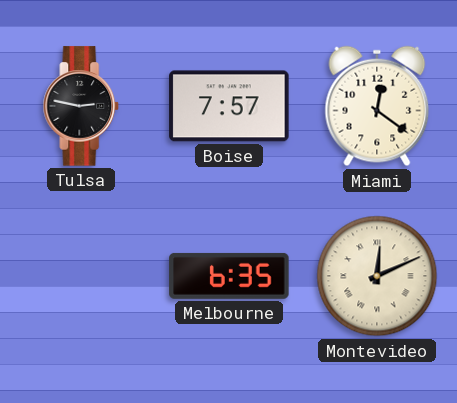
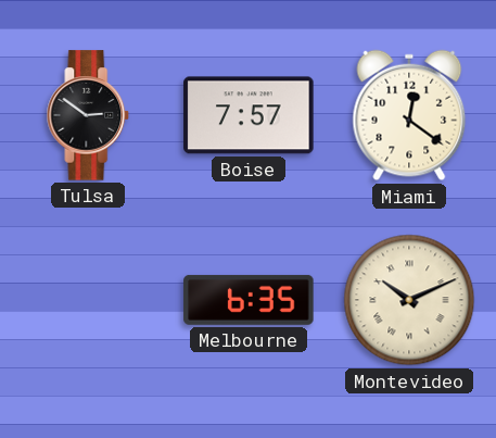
Tulsa: 2:47 -> 2:51
Montevideo: 12:11 -> 10:11
